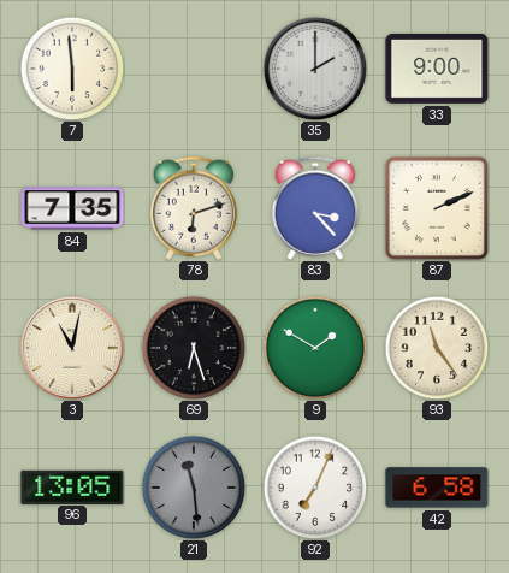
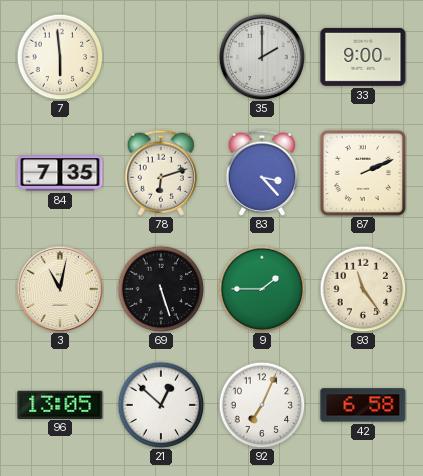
69: 6:27 -> 5:27
9: 1:50 -> 1:45
21: 11:29 -> 12:52
21 dial: grey -> white
